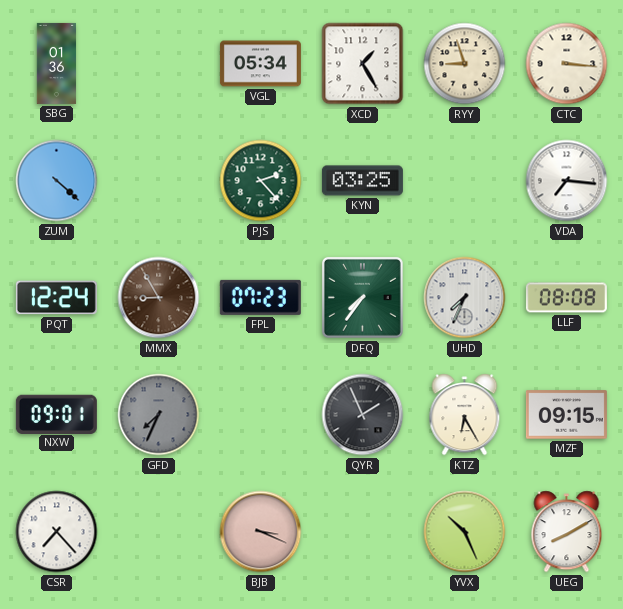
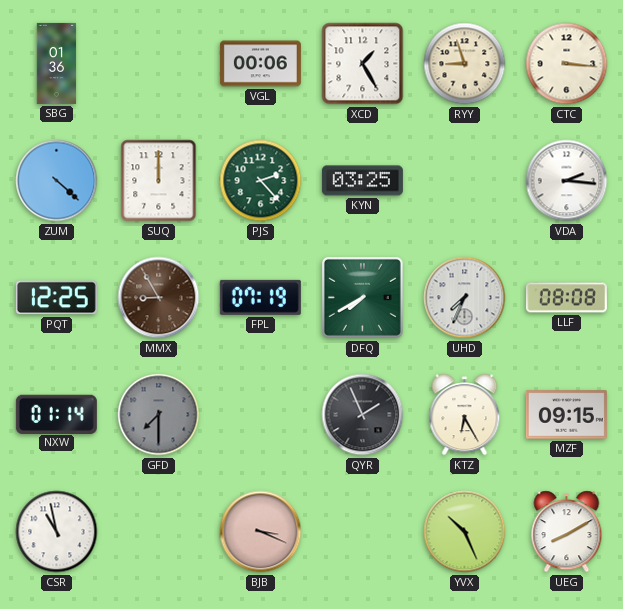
VGL: 05:34 -> 00:06
SUQ: none -> 12:00
VDA: 7:16 -> 2:16
PQT: 12:24 -> 12:25
FPL: 07:23 -> 07:19
DFQ: 7:36 -> 7:40
NXW: 09:01 -> 01:14
GFD: 7:34 -> 7:30
CSR: 7:23 -> 10:58
